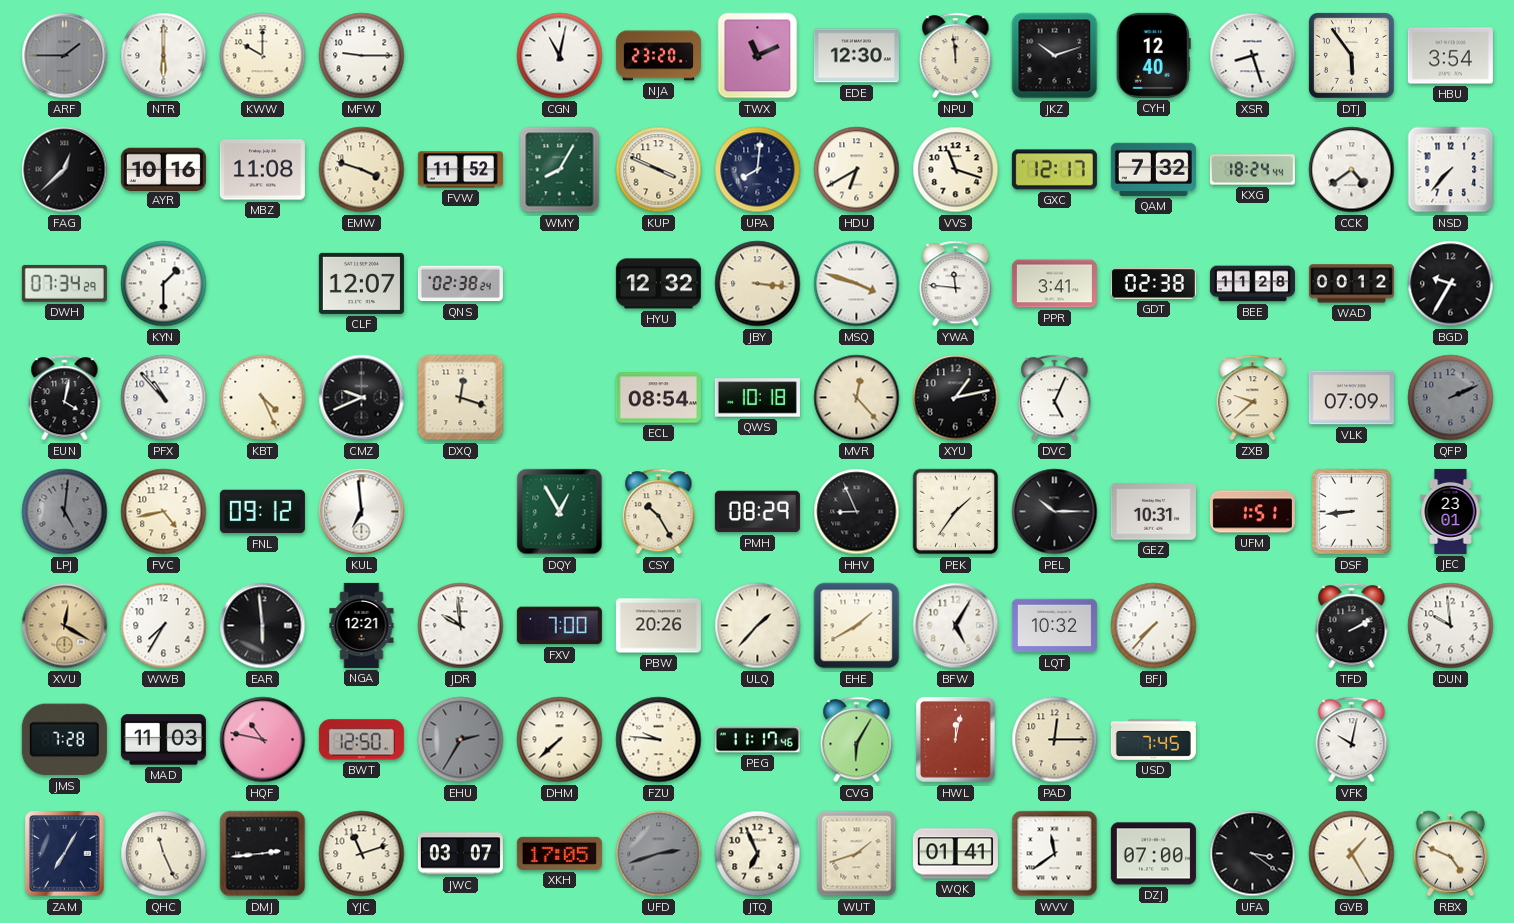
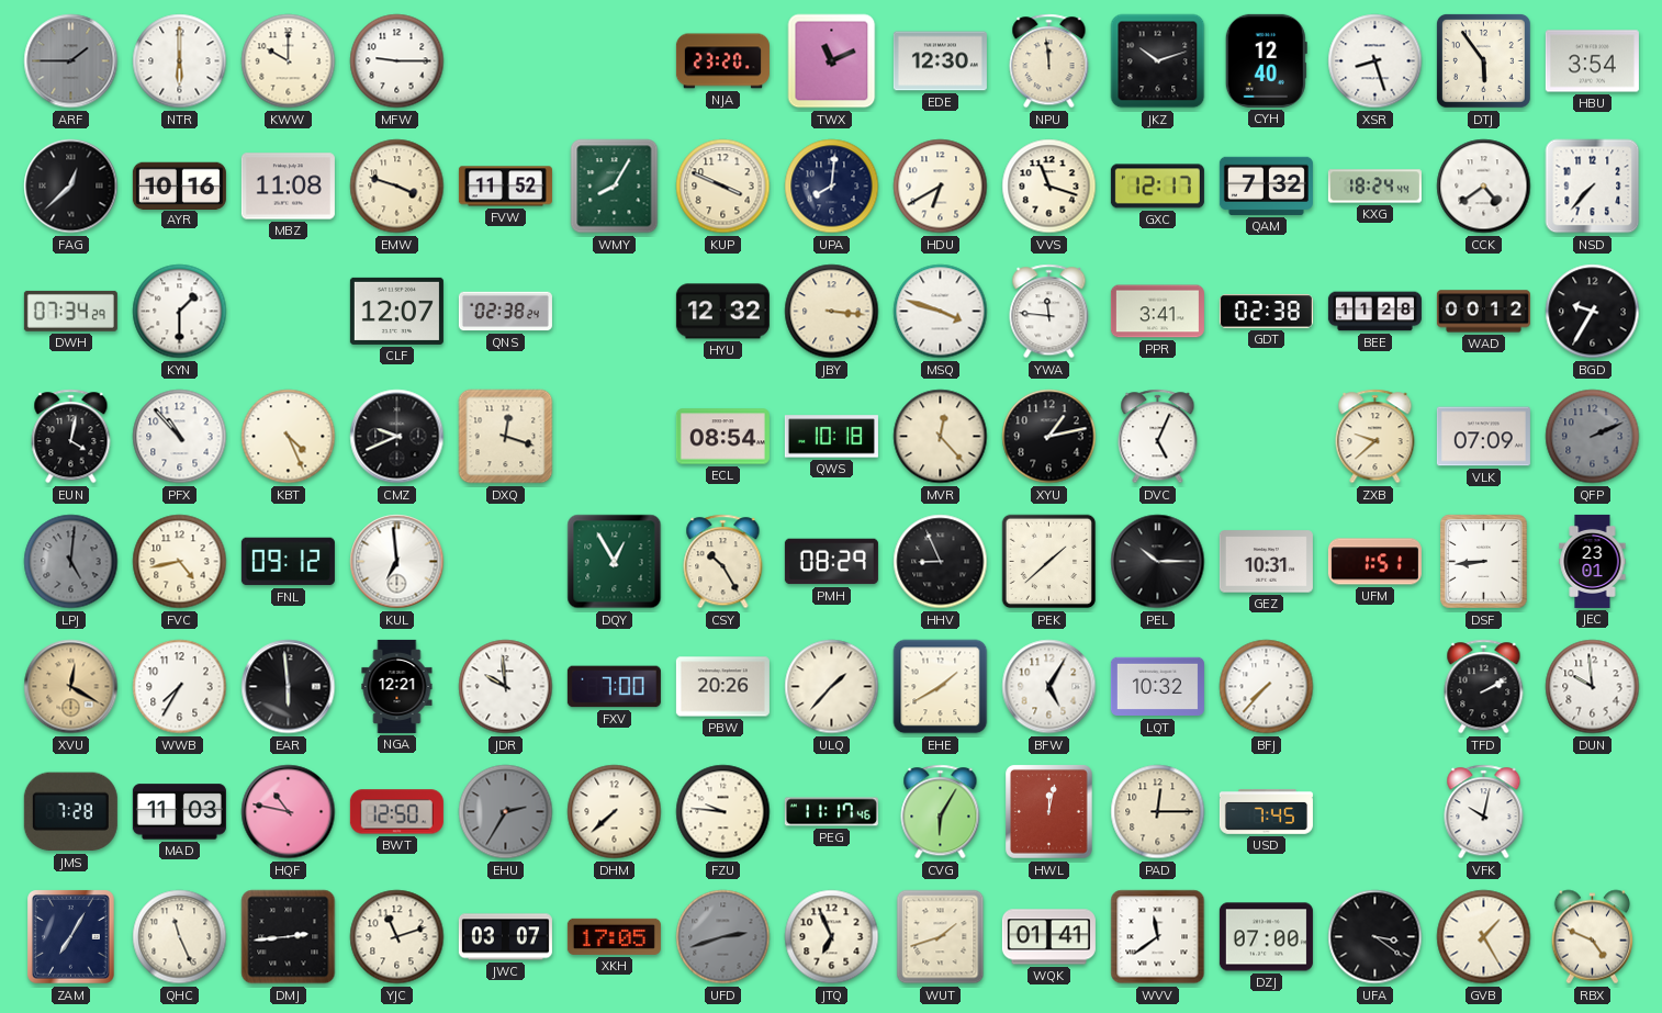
CGN: 11:02 -> none
PEK: 1:36 -> 1:38
